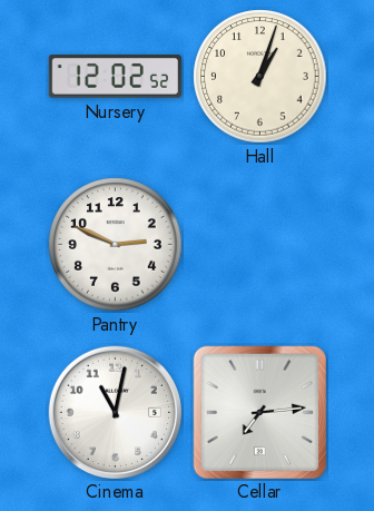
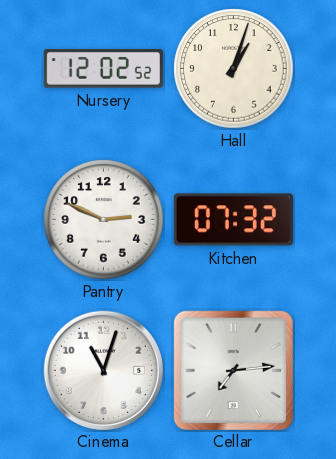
Kitchen: none -> 07:32
Cinema: 11:02 -> 11:03
